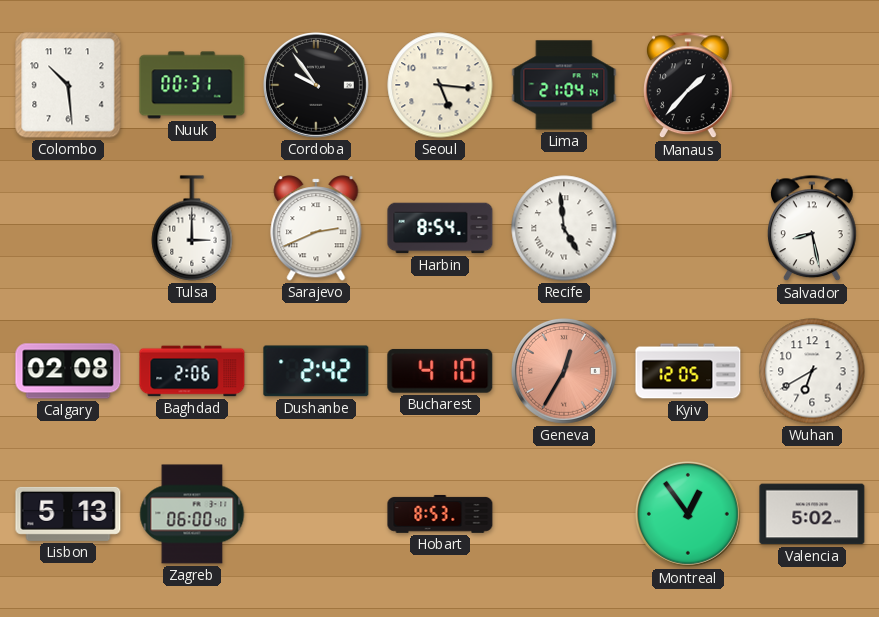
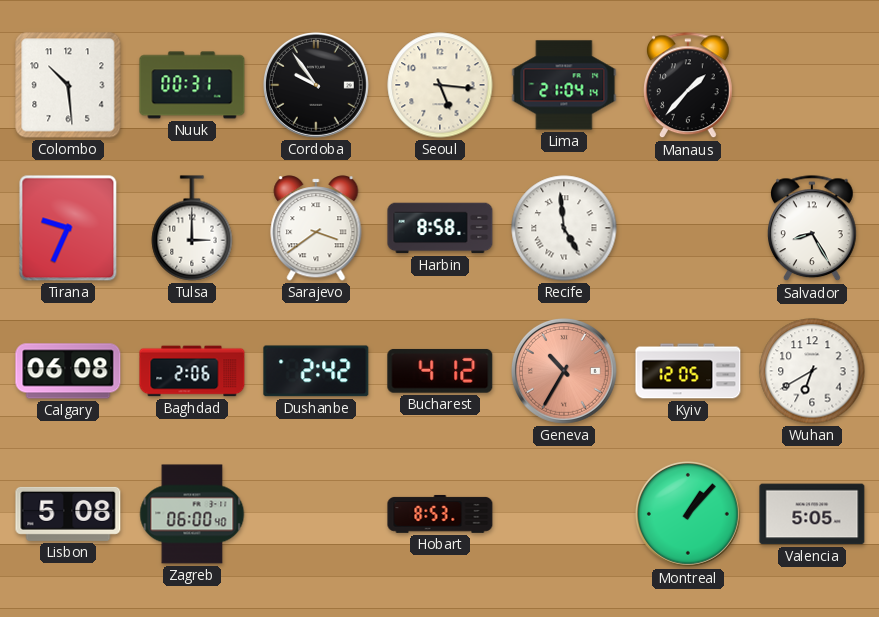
Tirana: none -> 9:34
Sarajevo: 2:41 -> 3:39
Harbin: 8:54 -> 8:58
Salvador: 8:28 -> 8:25
Calgary: 02:08 -> 06:08
Bucharest: 4:10 -> 4:12
Geneva: 12:35 -> 10:35
Lisbon: 5:13 -> 5:08
Montreal: 12:54 -> 1:07
Valencia: 5:02 -> 5:05
